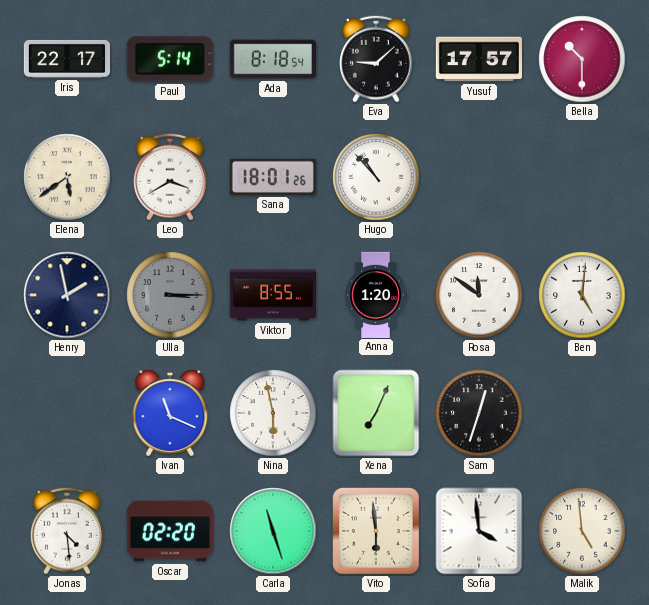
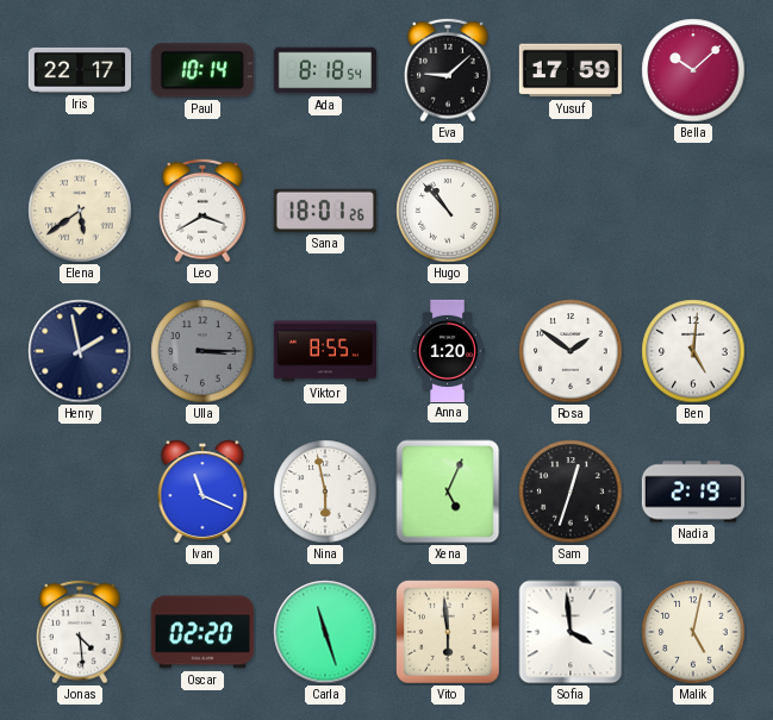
Paul: 5:14 -> 10:14
Yusuf: 17:57 -> 17:59
Bella: 10:30 -> 10:08
Rosa: 11:51 -> 1:51
Xena: 7:04 -> 5:04
Nadia: none -> 2:19
Malik: 4:59 -> 5:02
